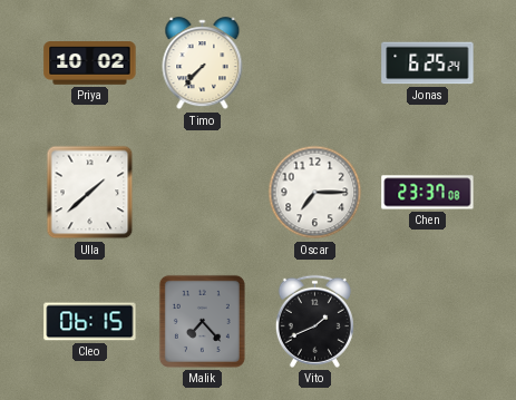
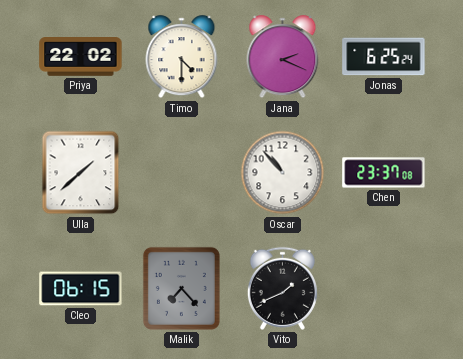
Priya: 10:02 -> 22:02
Timo: 7:37 -> 4:30
Jana: none -> 2:19
Oscar: 7:15 -> 10:53
